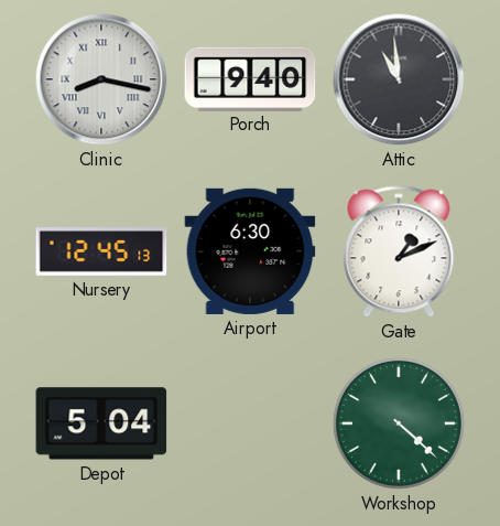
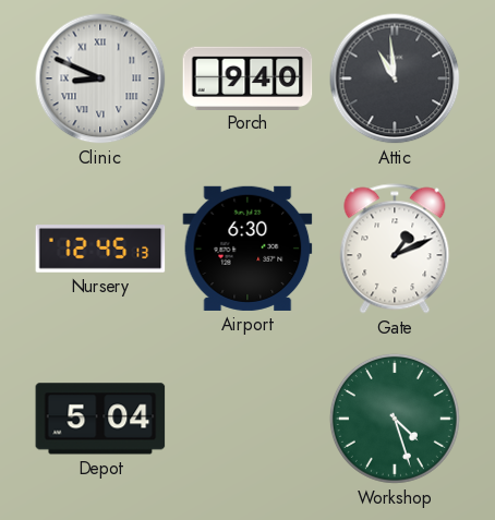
Clinic: 8:17 -> 8:49
Workshop: 4:22 -> 4:27
